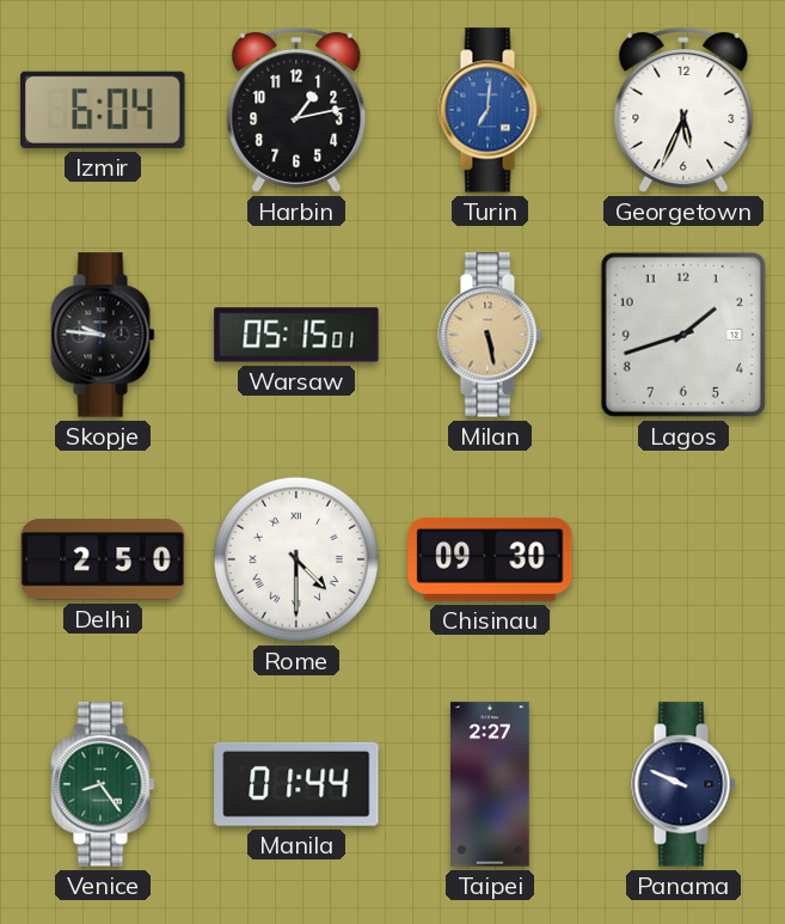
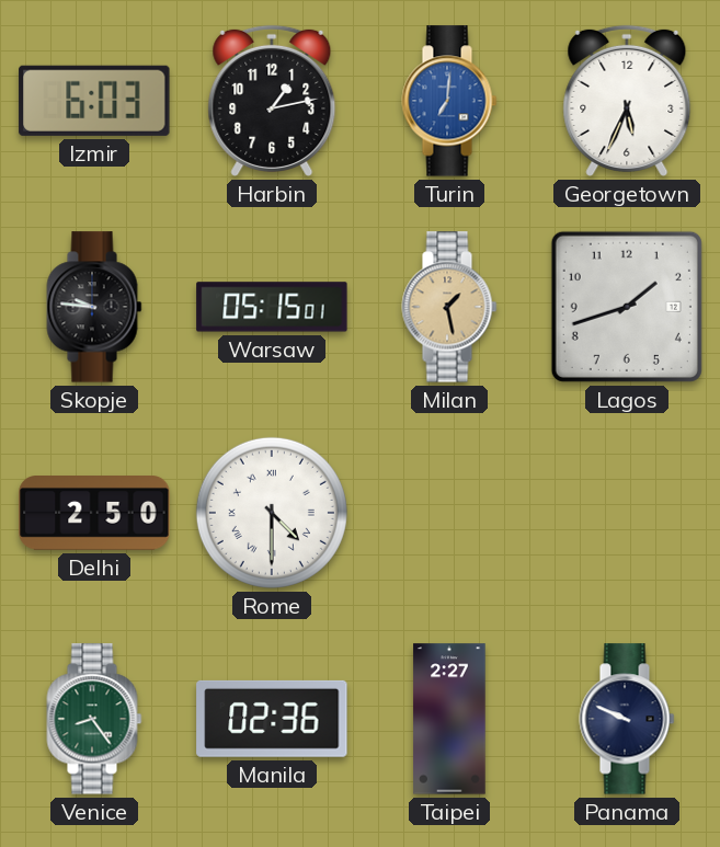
Izmir: 6:04 -> 6:03
Milan: 5:28 -> 1:28
Chisinau: 09:30 -> none
Manila: 01:44 -> 02:36
